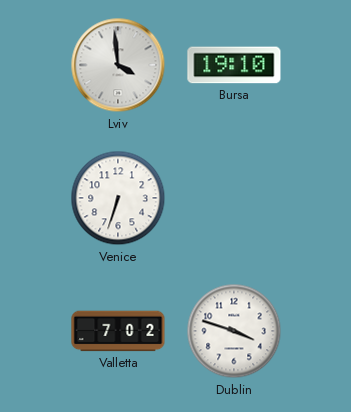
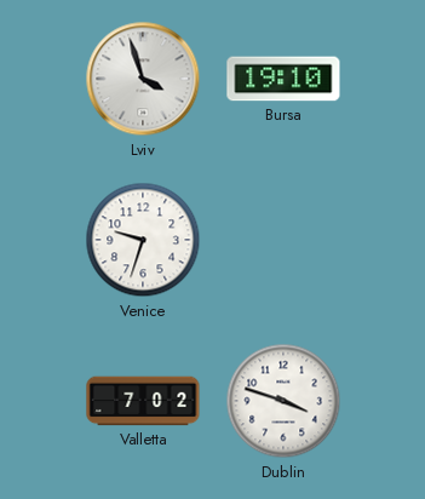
Lviv: 3:59 -> 3:57
Venice: 6:33 -> 9:33
